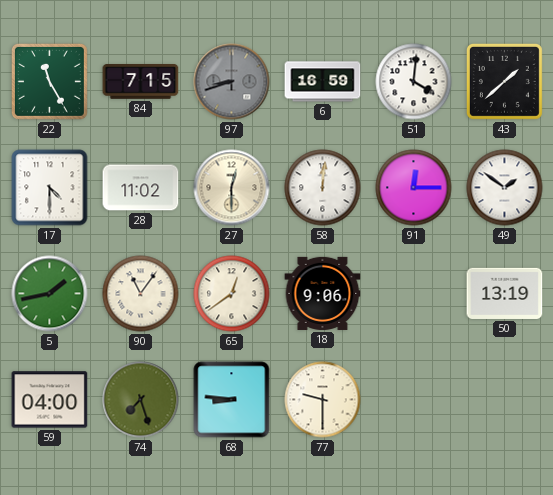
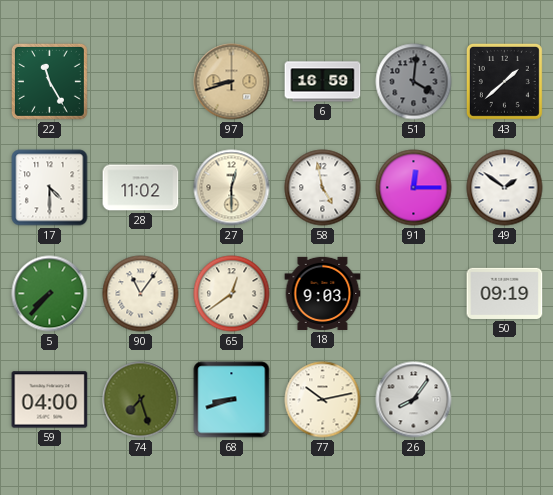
84: 7:15 -> none
97 dial: grey -> champagne
51 dial: white -> grey
58: 12:01 -> 4:58
5: 1:43 -> 7:37
18: 9:06 -> 9:03
50: 13:19 -> 09:19
68: 8:46 -> 8:42
77: 9:30 -> 10:13
26: none -> 8:06
